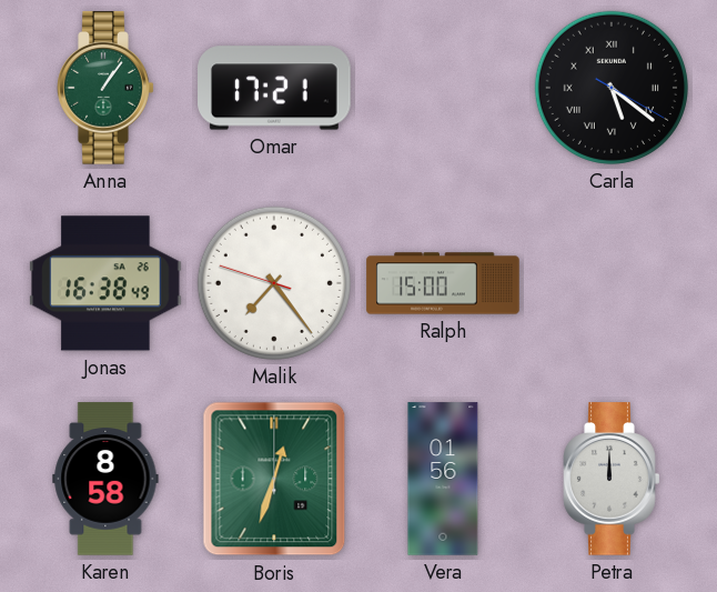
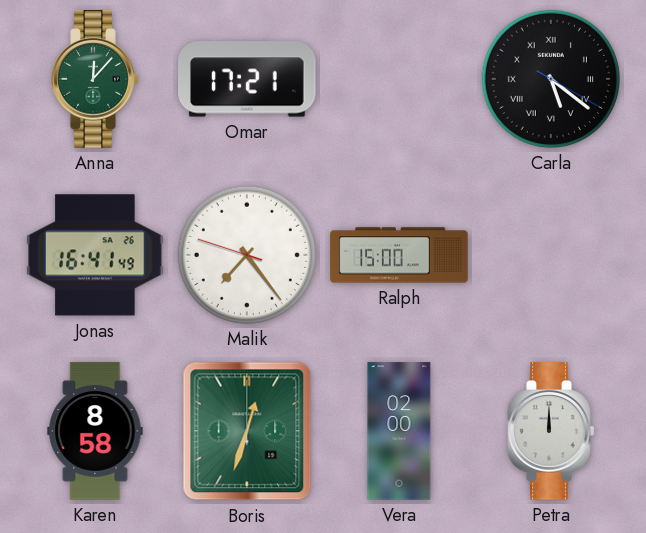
Anna: 1:06 -> 12:07
Jonas: 16:38 -> 16:41
Vera: 01:56 -> 02:00
